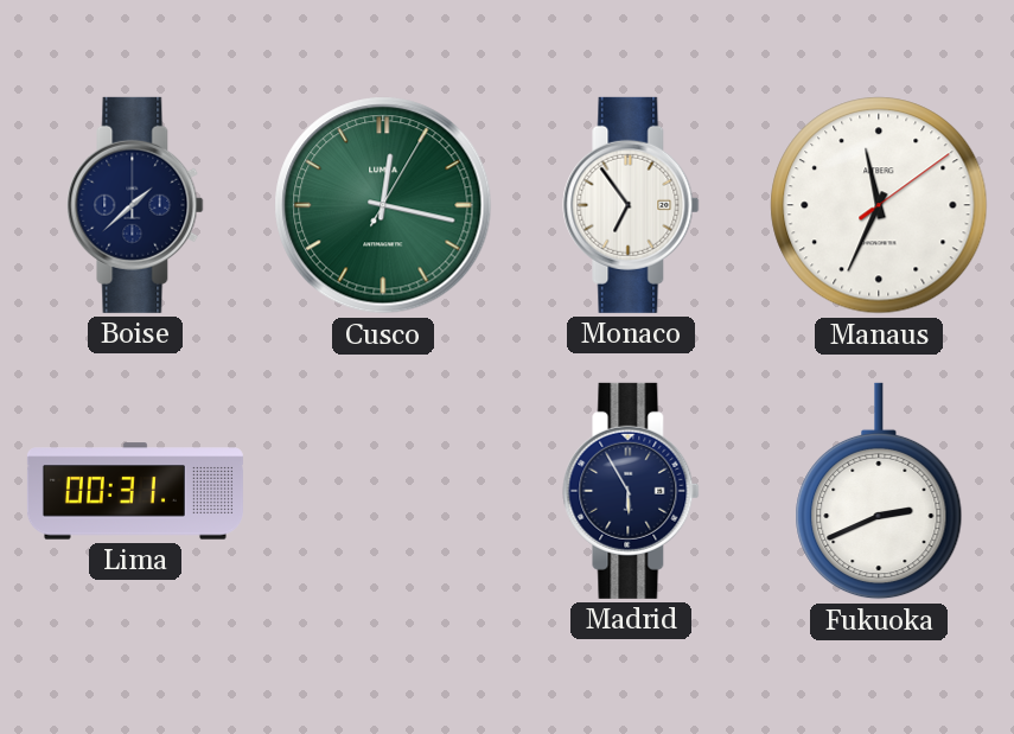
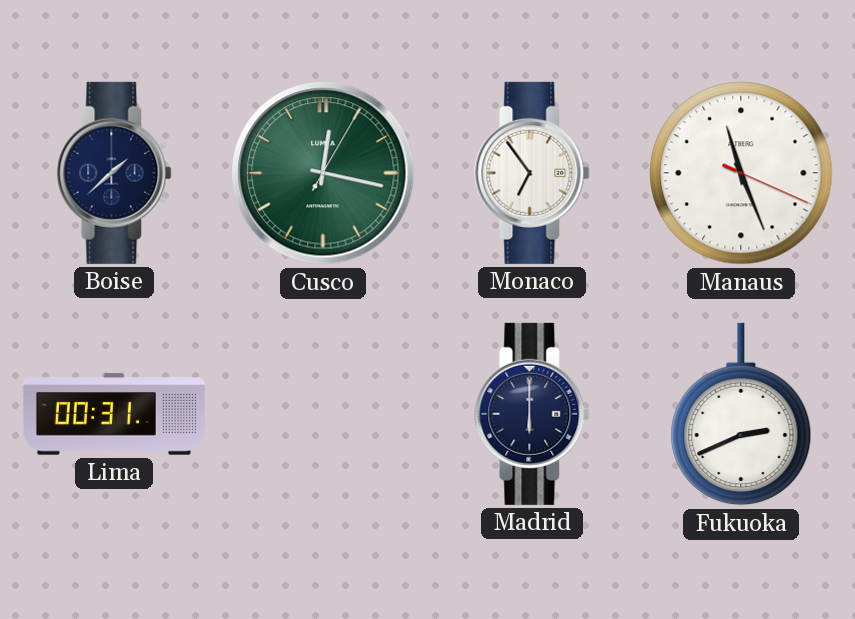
Manaus: 11:34 -> 11:26
Madrid: 5:55 -> 6:00
